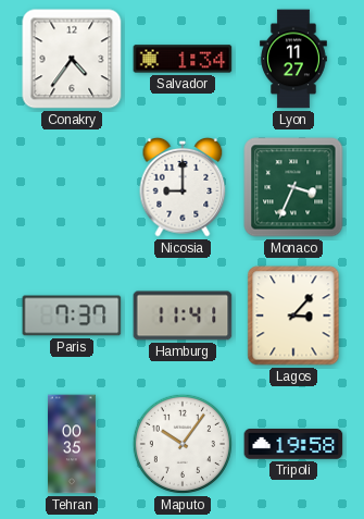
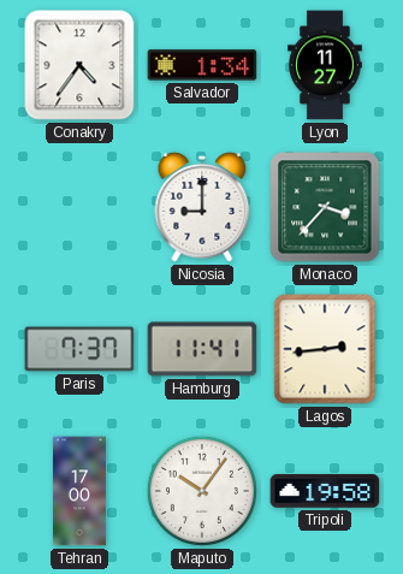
Monaco: 3:34 -> 3:37
Lagos: 3:07 -> 2:44
Tehran: 00:35 -> 17:00
